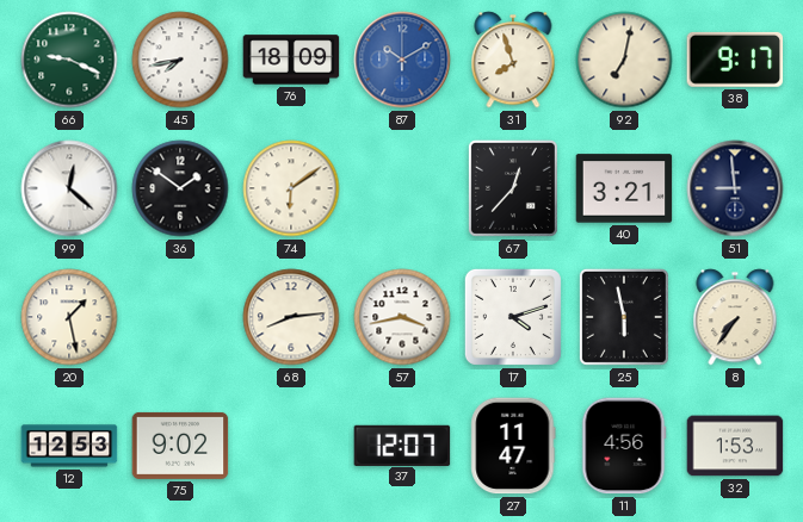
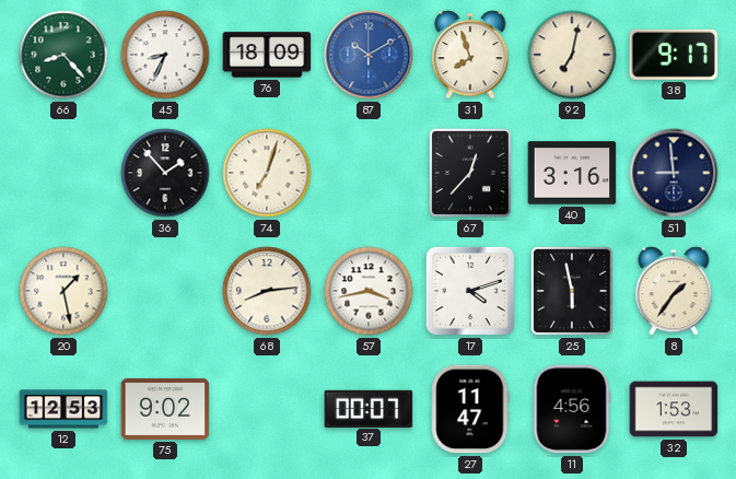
66: 9:19 -> 8:23
45: 7:43 -> 8:34
99: 12:22 -> none
36: 1:51 -> 1:53
74: 6:09 -> 7:03
40: 3:21 -> 3:16
8: 7:36 -> 1:36
37: 12:07 -> 00:07
